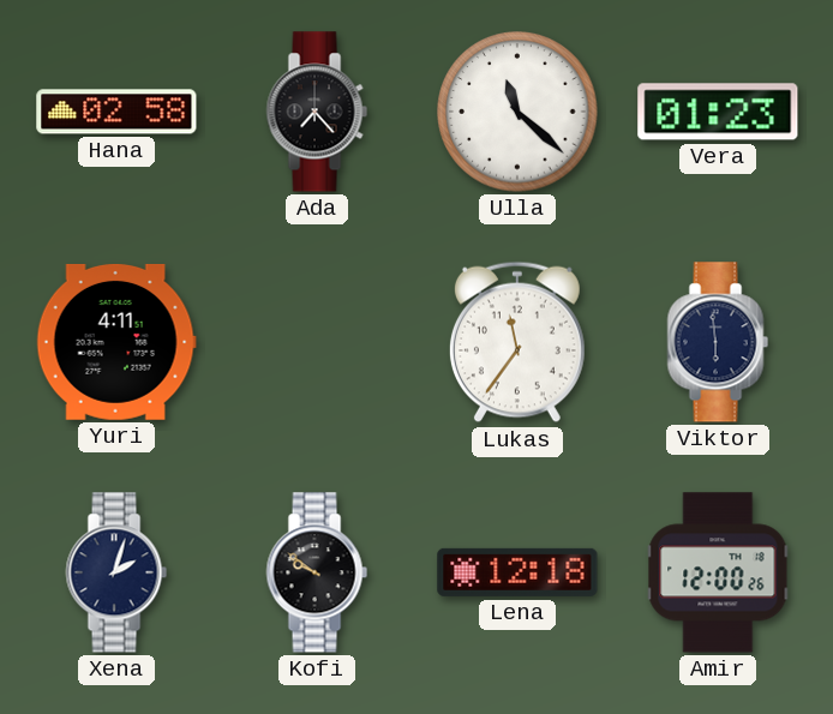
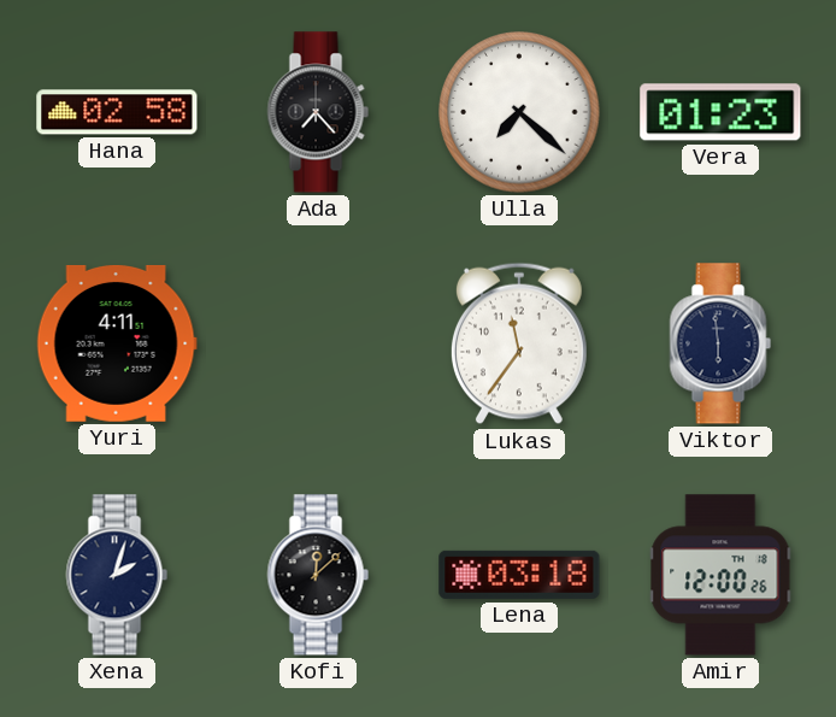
Ulla: 11:22 -> 7:22
Kofi: 9:51 -> 12:08
Lena: 12:18 -> 03:18
